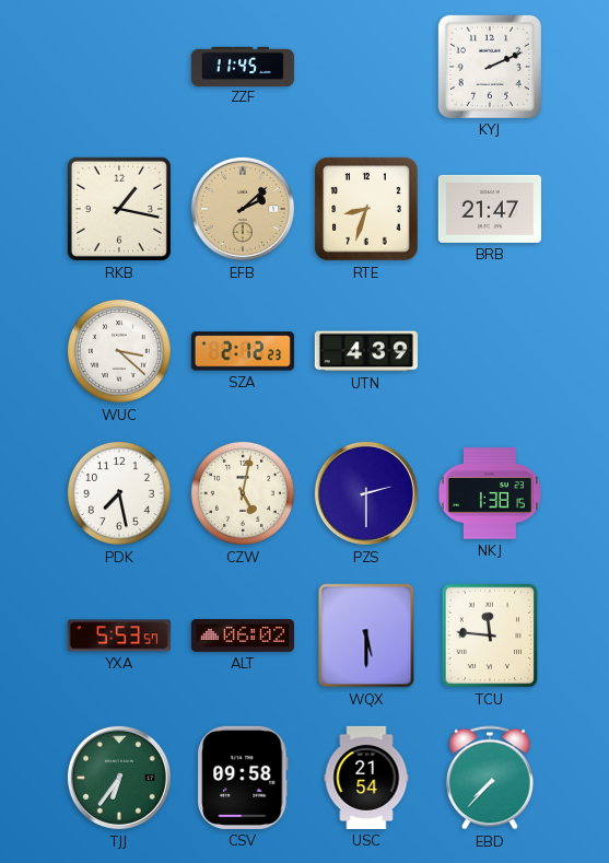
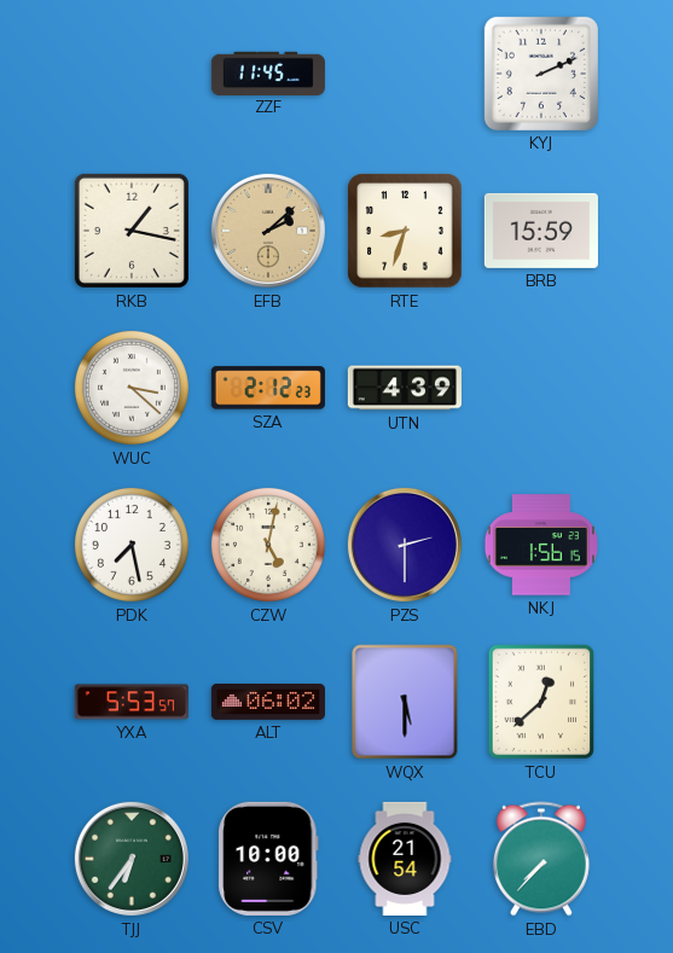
BRB: 21:47 -> 15:59
NKJ: 1:38 -> 1:56
TCU: 11:46 -> 12:38
CSV: 09:58 -> 10:00
